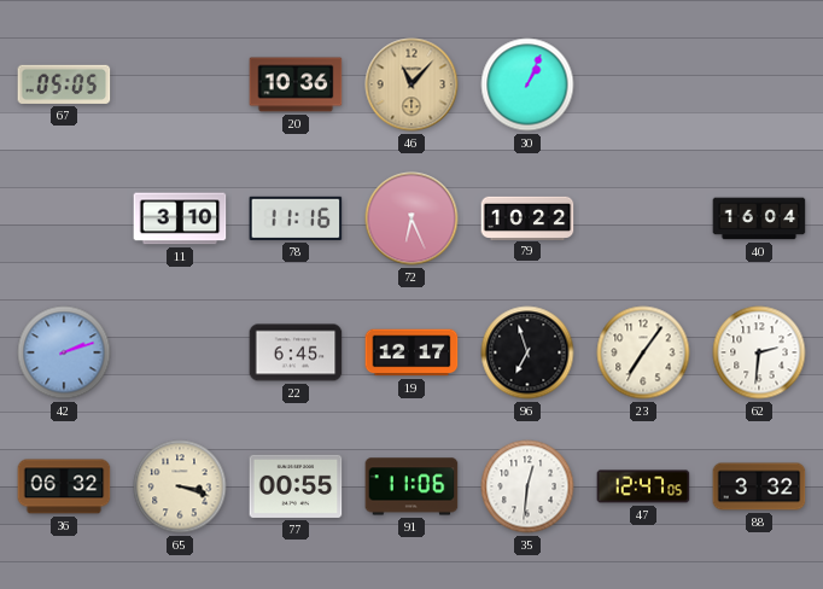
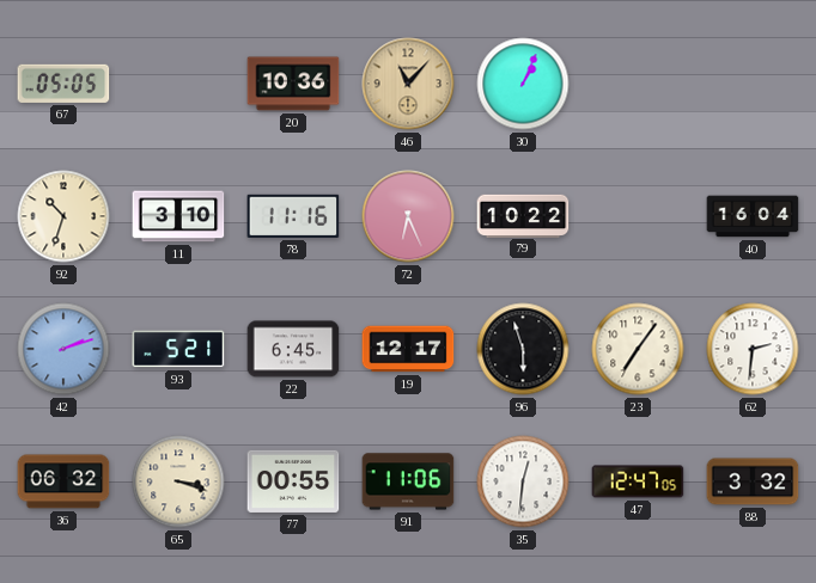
92: none -> 10:33
93: none -> 5:21
96: 6:57 -> 5:57
